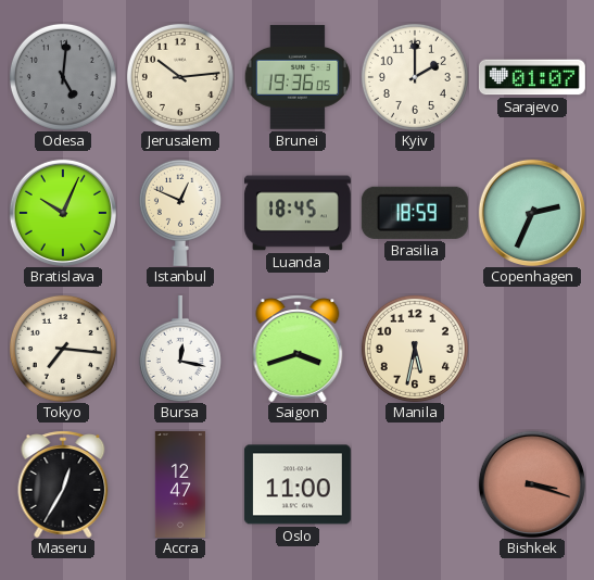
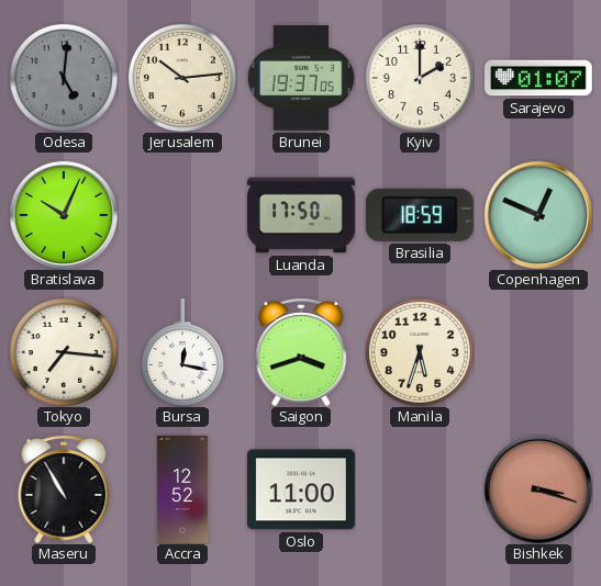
Brunei: 19:36 -> 19:37
Istanbul: 12:49 -> none
Luanda: 18:45 -> 17:50
Copenhagen: 2:34 -> 12:49
Manila: 5:32 -> 5:33
Maseru: 12:35 -> 10:55
Accra: 12:47 -> 12:52
